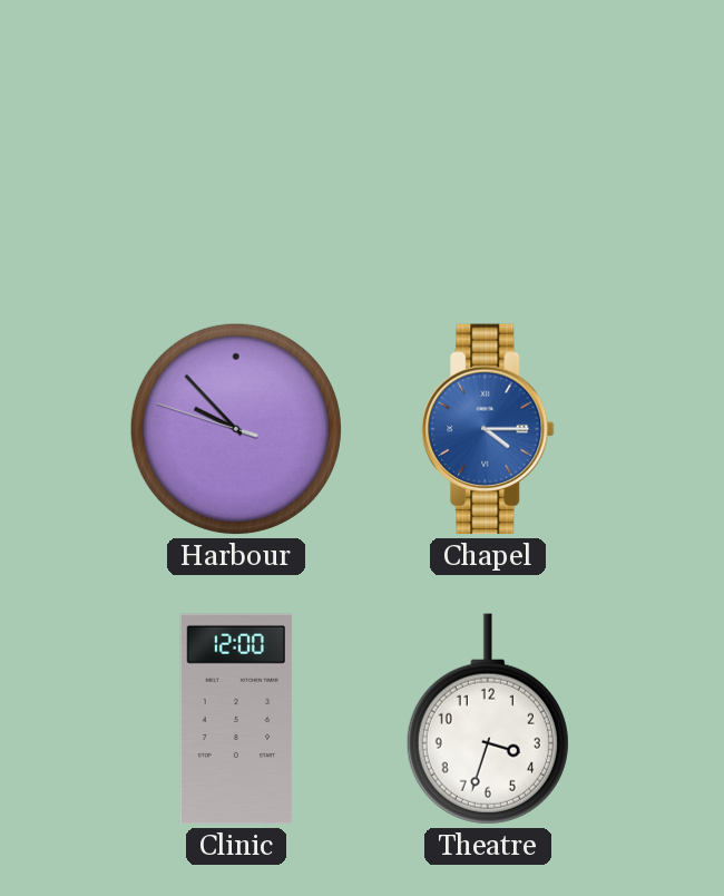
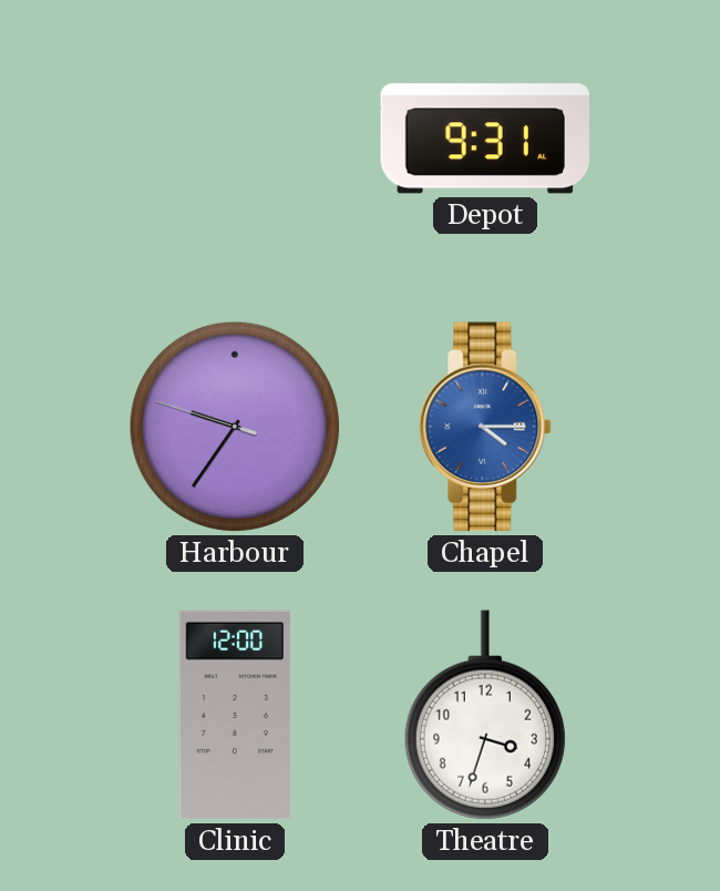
Depot: none -> 9:31
Harbour: 9:52 -> 9:35
